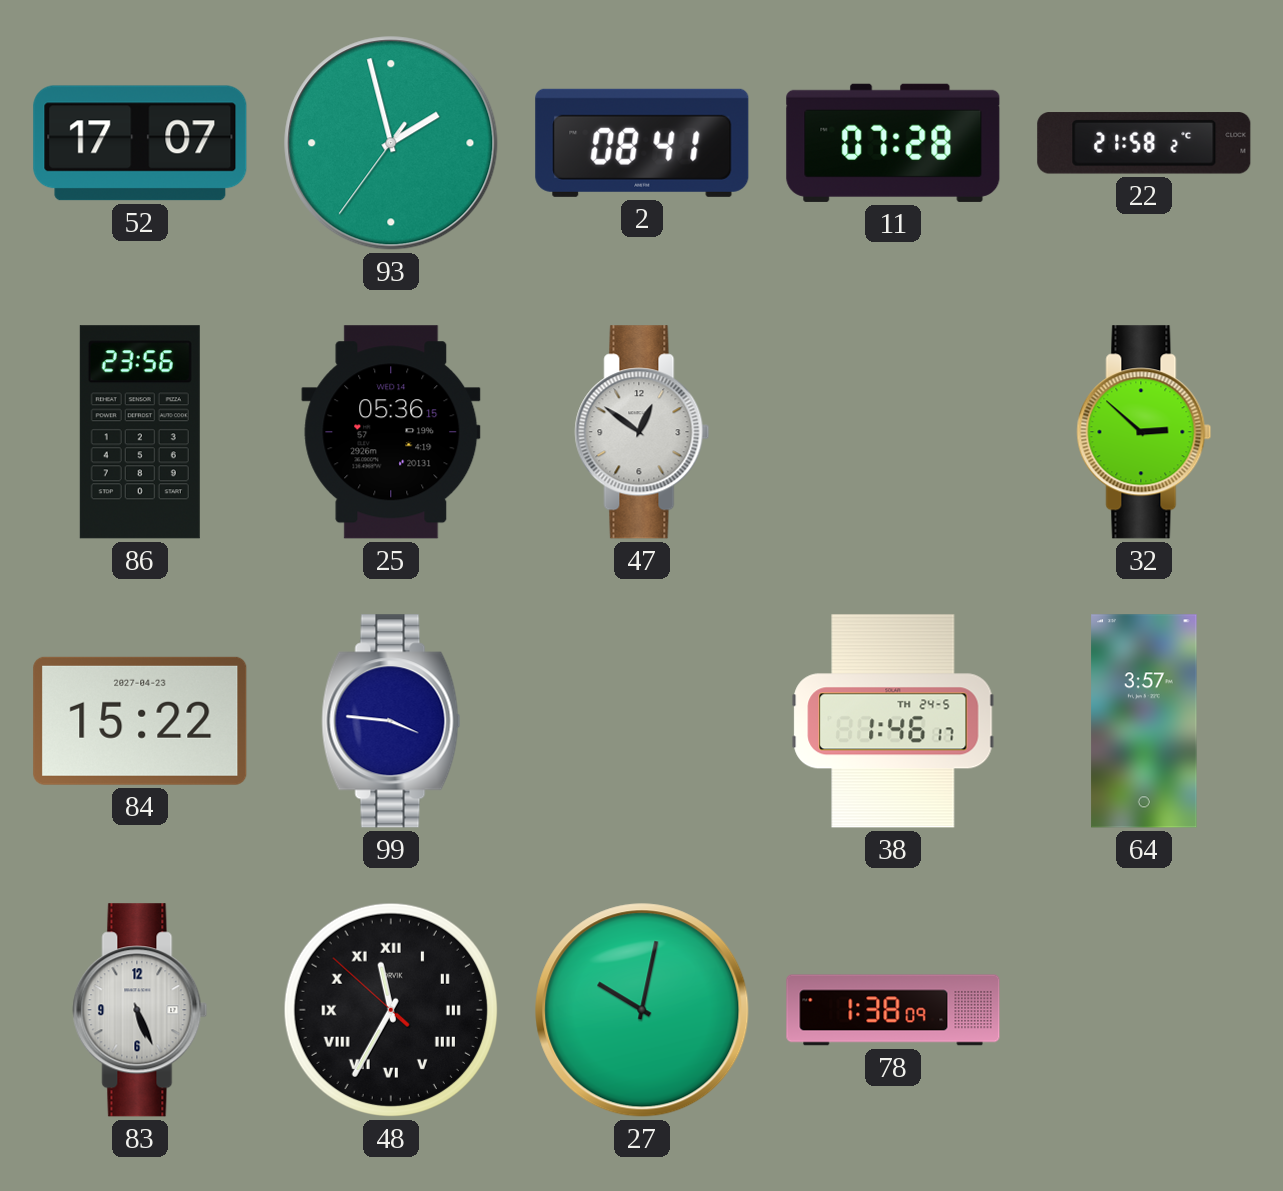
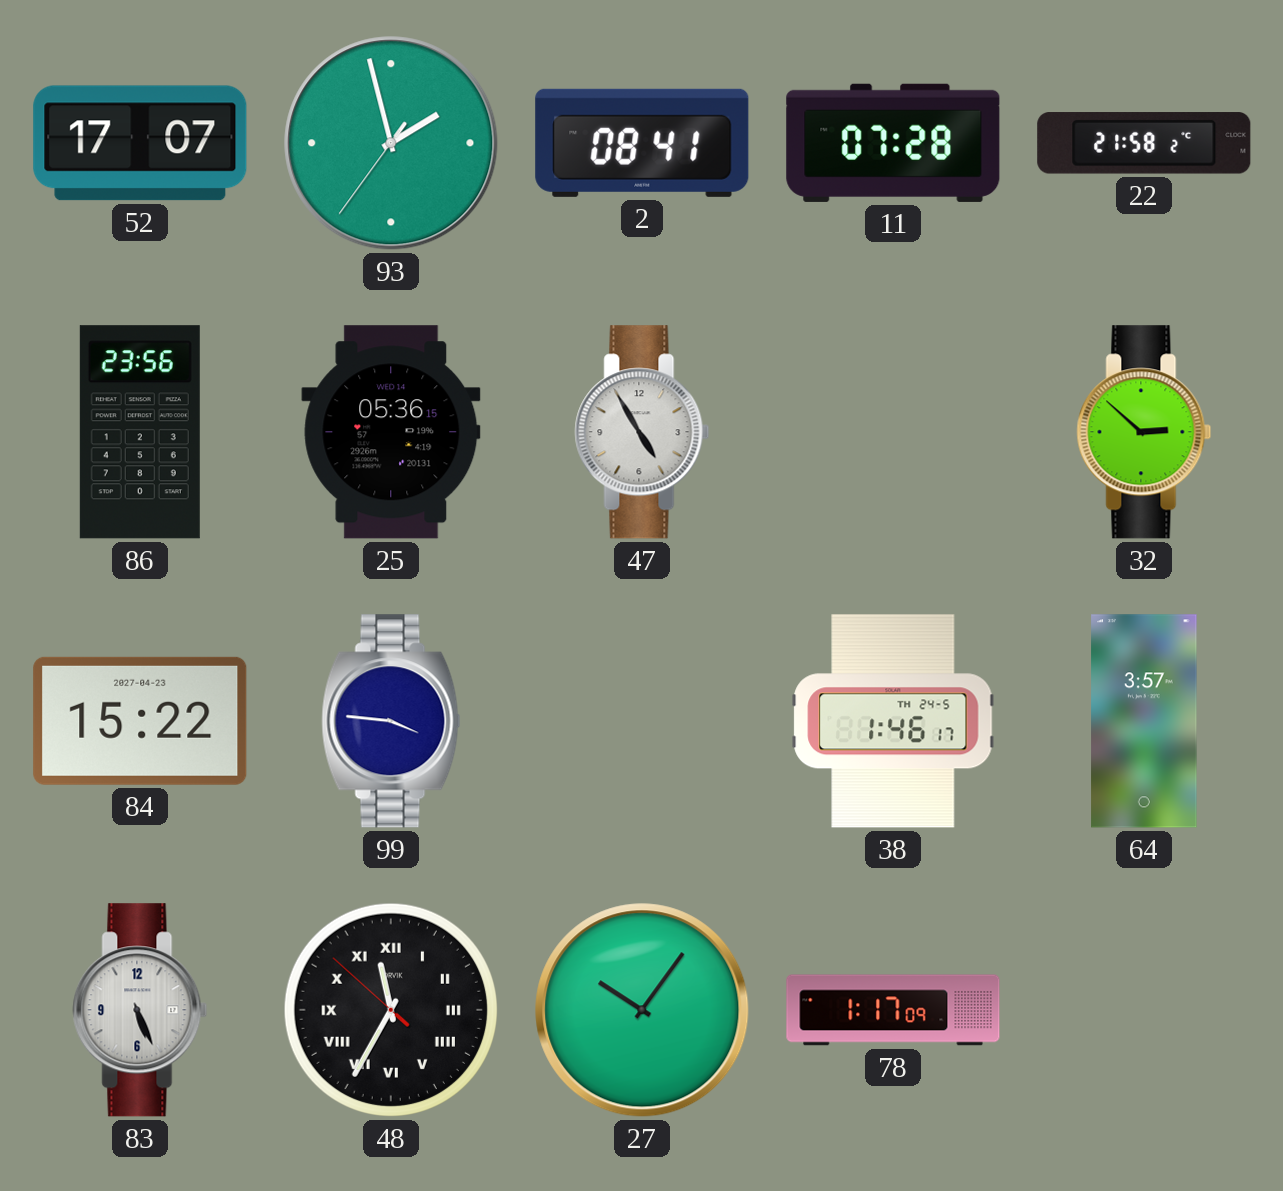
47: 12:51 -> 4:55
27: 10:02 -> 10:06
78: 1:38 -> 1:17
